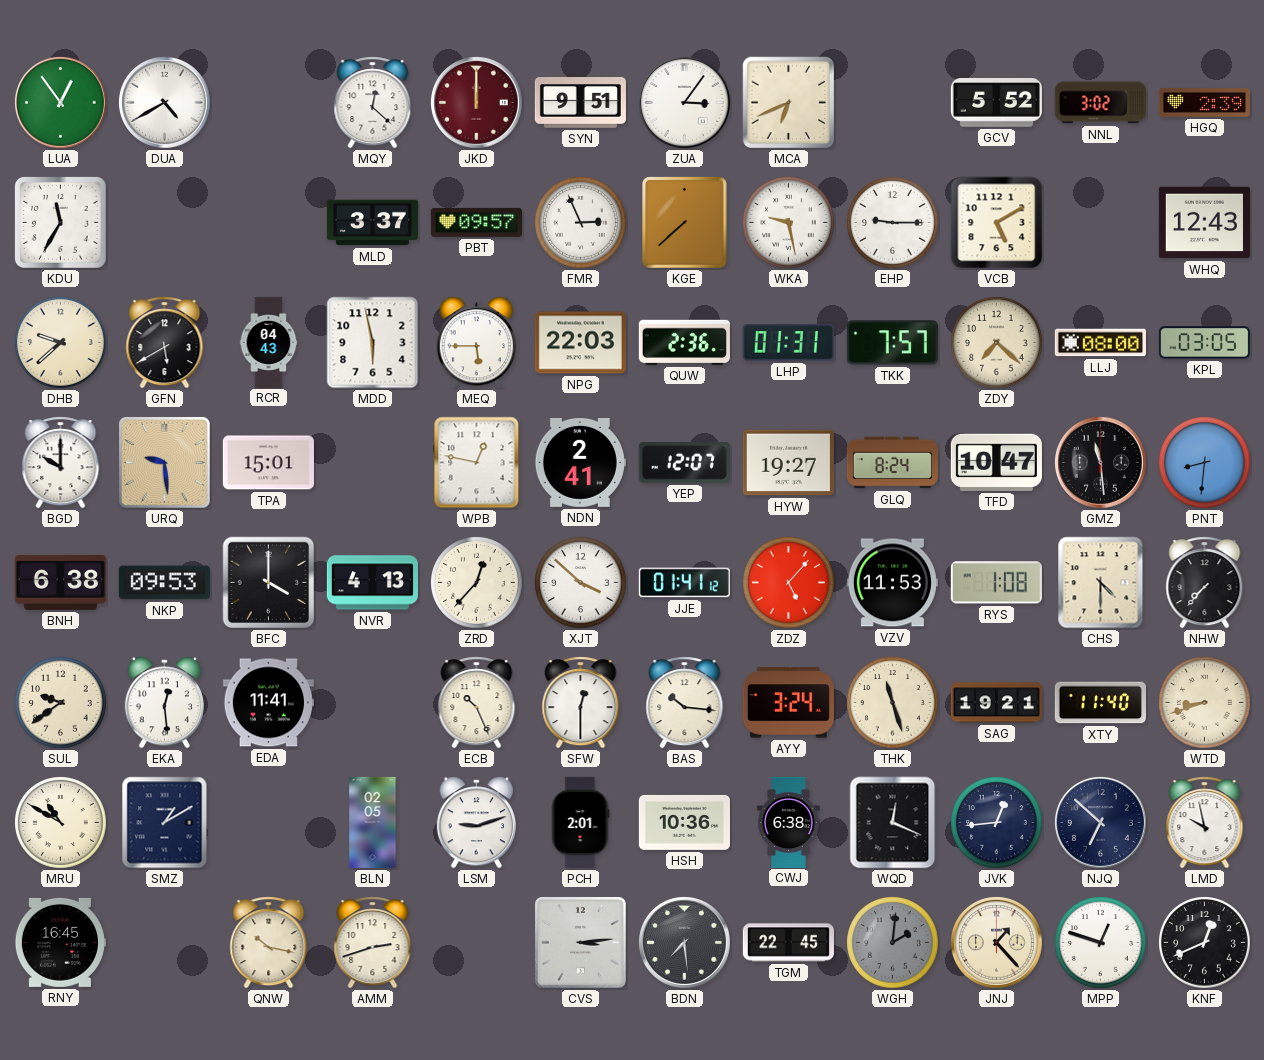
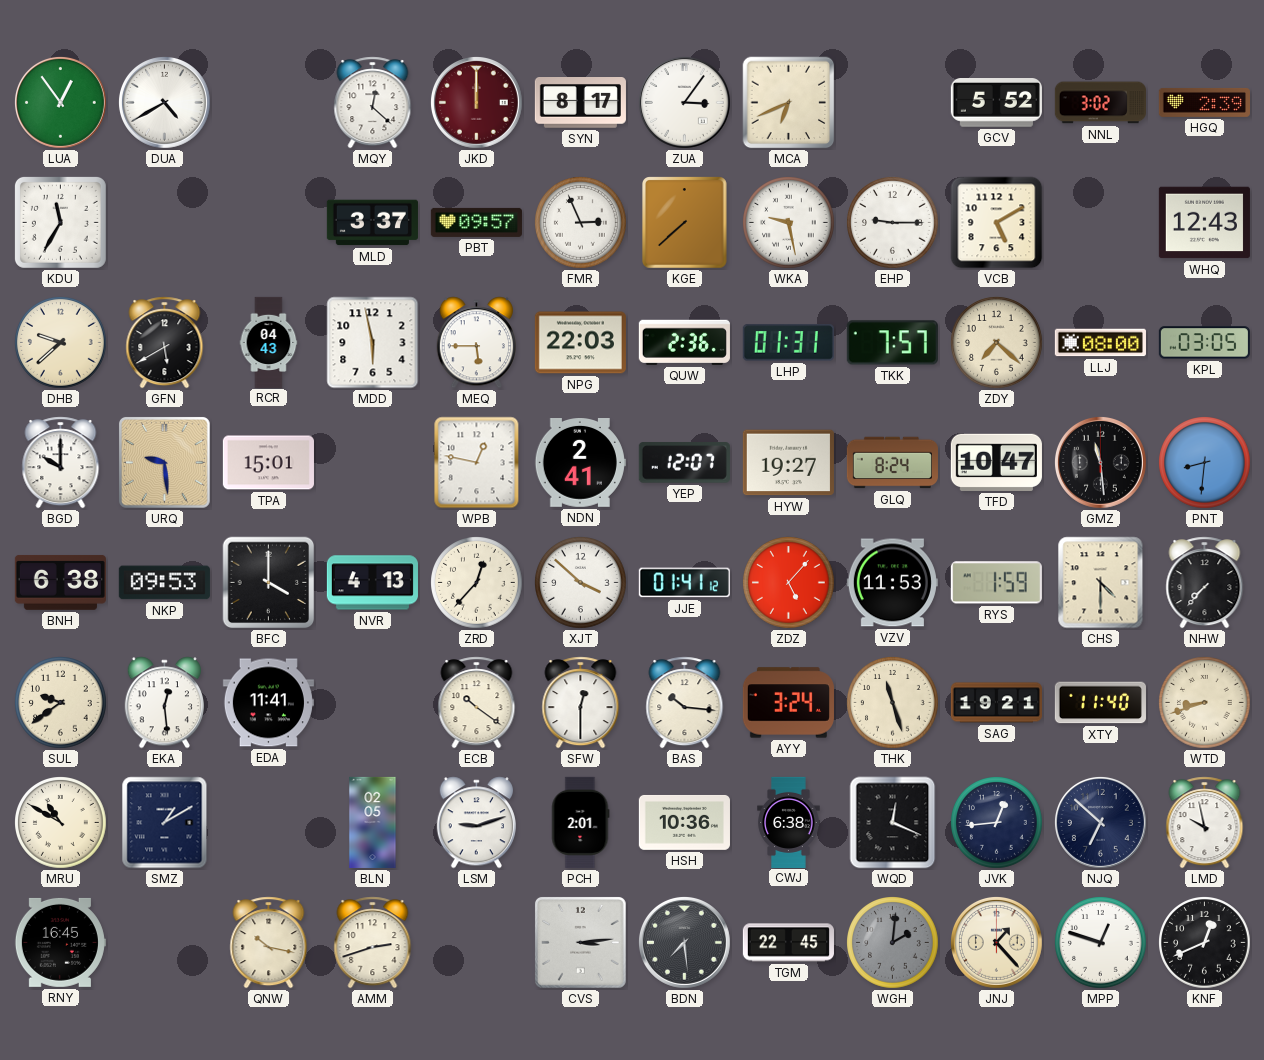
SYN: 9:51 -> 8:17
RYS: 1:08 -> 1:59
ECB: 10:26 -> 10:21
